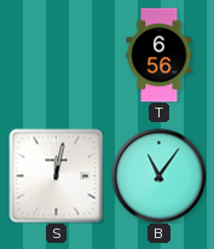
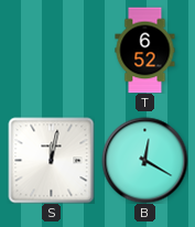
T: 6:56 -> 6:52
B: 11:06 -> 12:20
